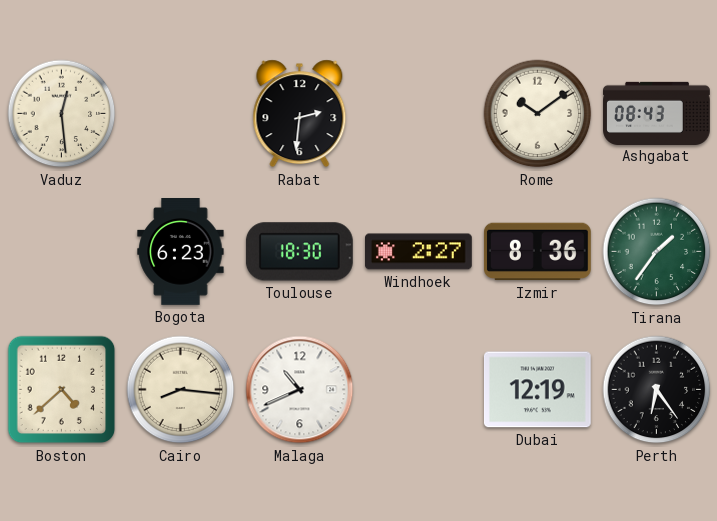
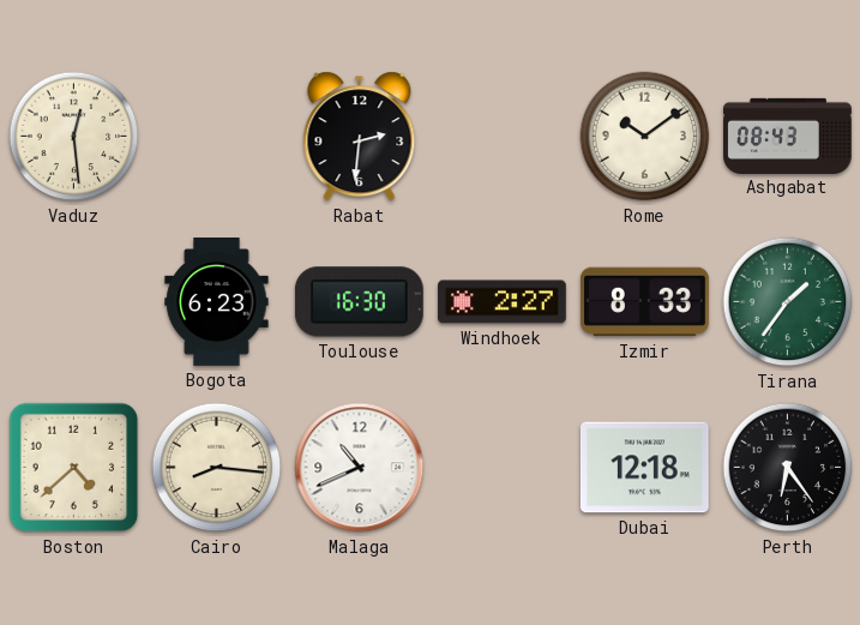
Toulouse: 18:30 -> 16:30
Izmir: 8:36 -> 8:33
Dubai: 12:19 -> 12:18
